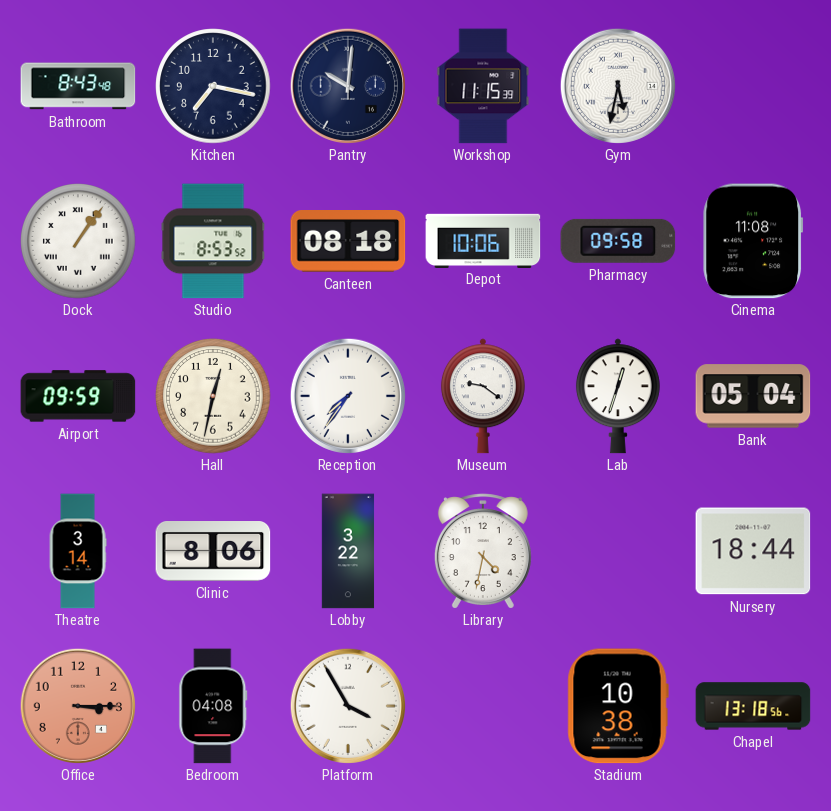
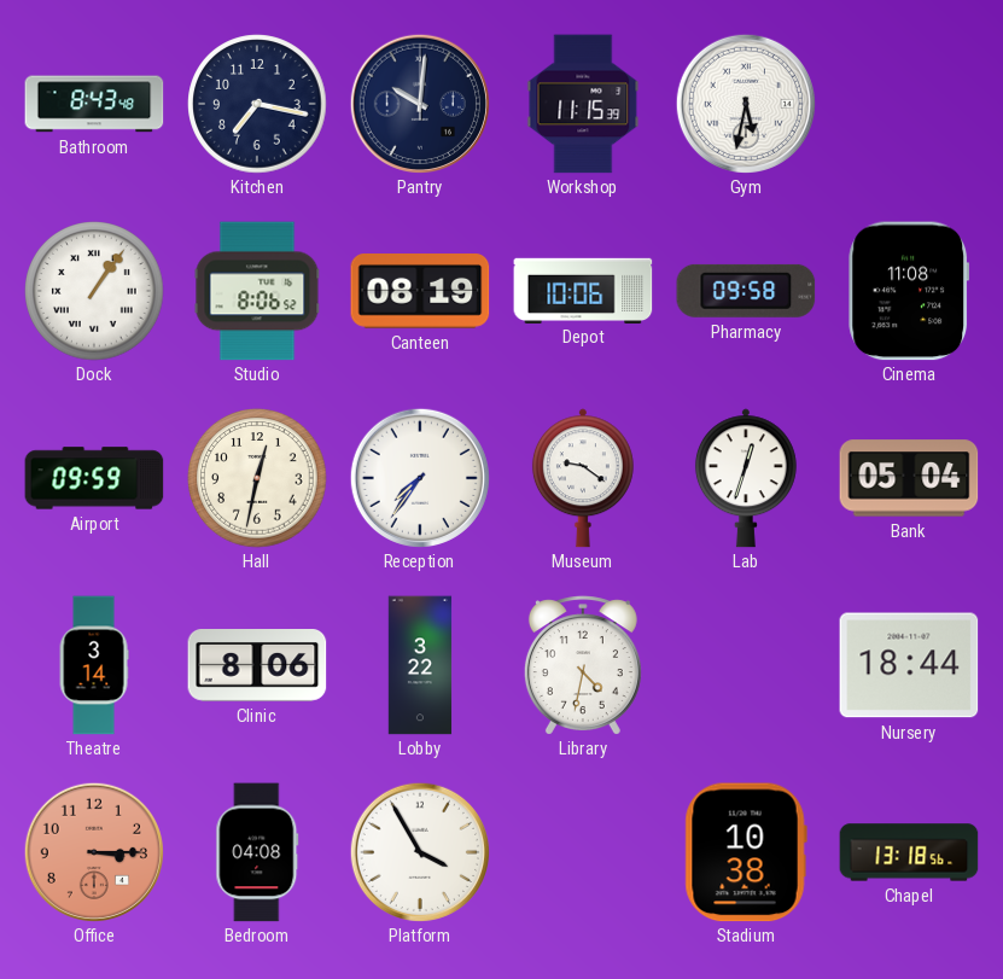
Studio: 8:53 -> 8:06
Canteen: 08:18 -> 08:19
